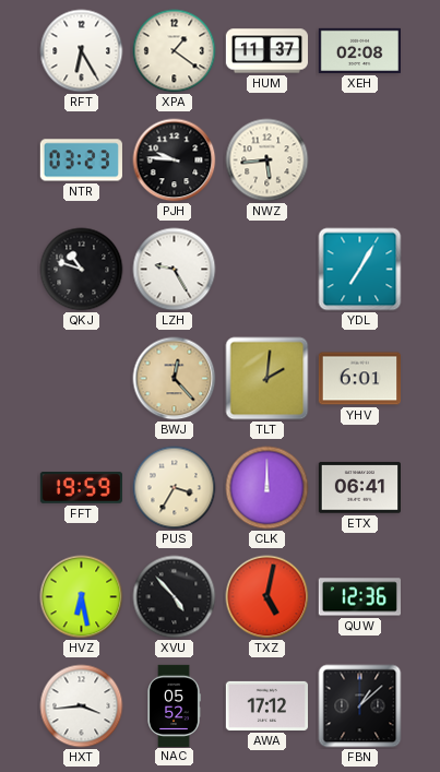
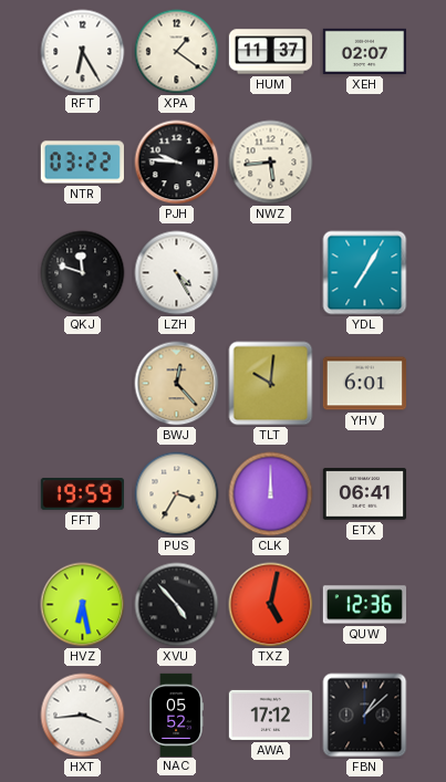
XEH: 02:08 -> 02:07
NTR: 03:23 -> 03:22
QKJ: 10:48 -> 11:48
LZH: 9:25 -> 4:25
TLT: 2:01 -> 10:01
